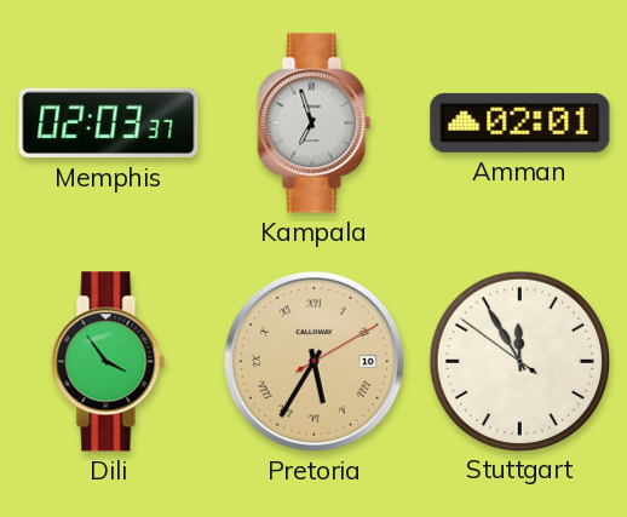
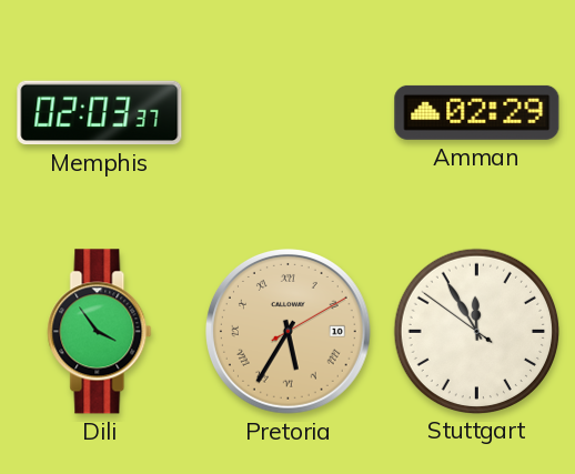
Kampala: 6:57 -> none
Amman: 02:01 -> 02:29
